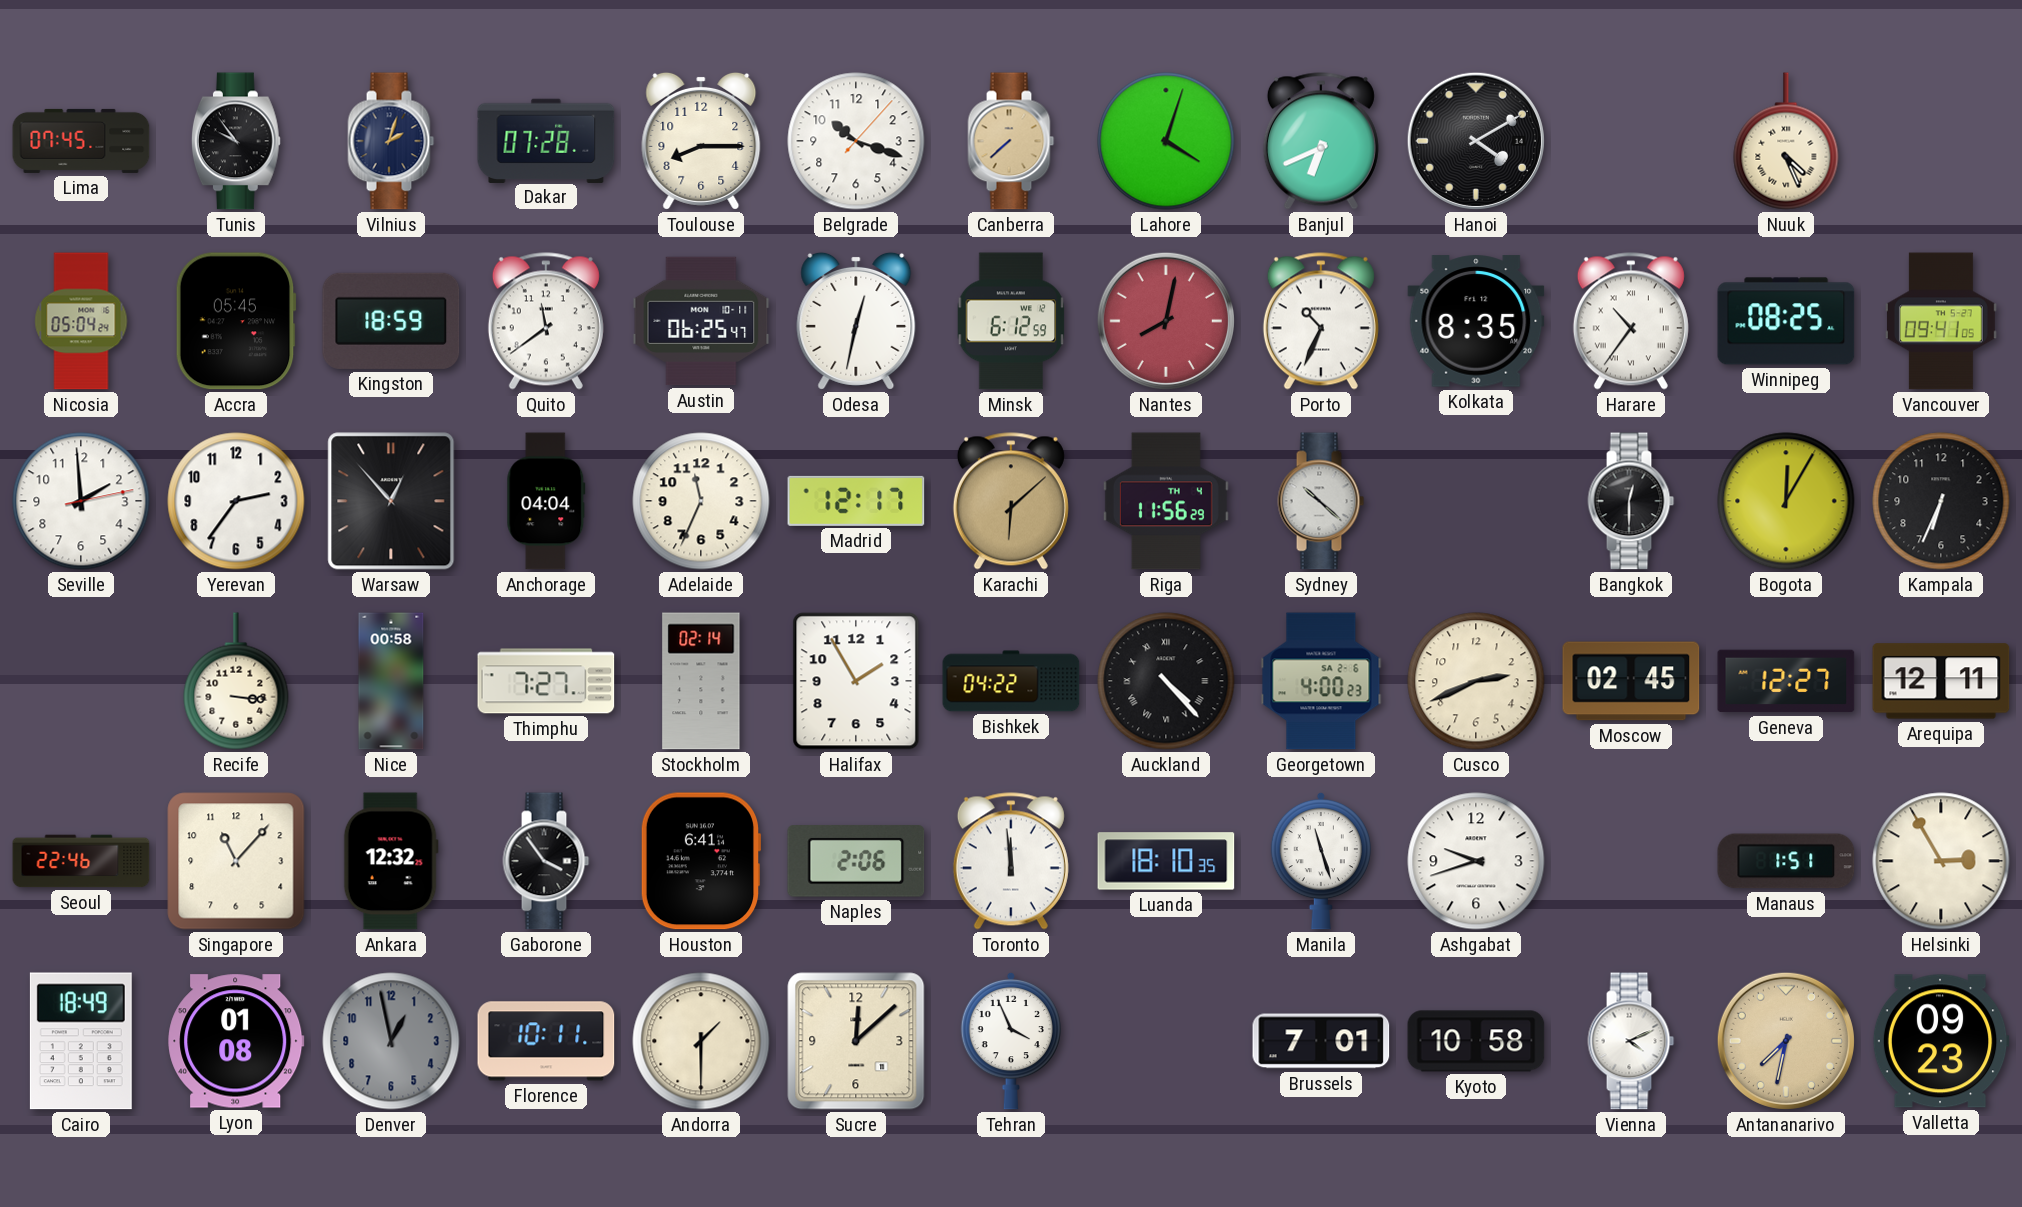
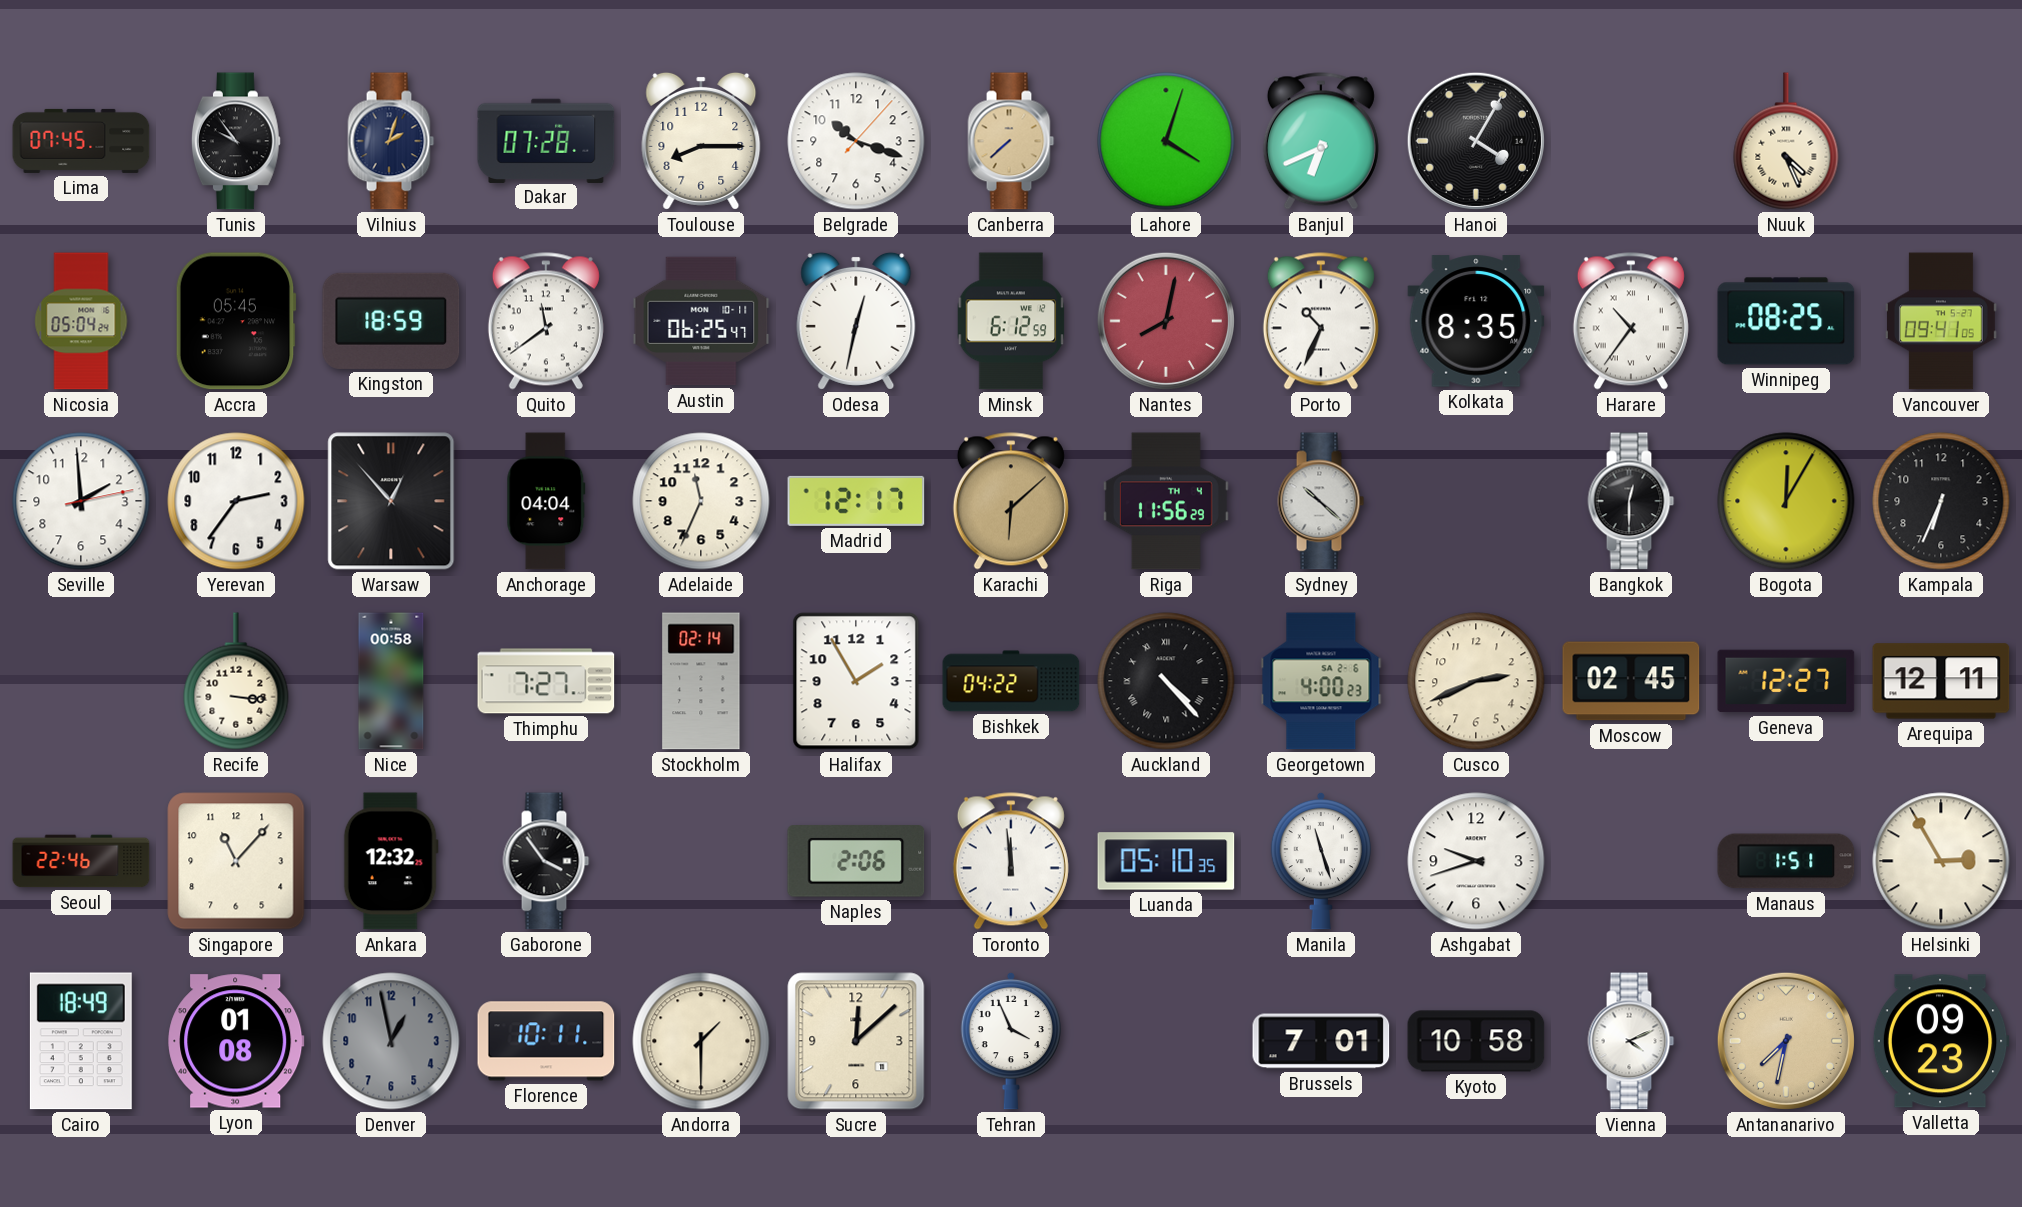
Hanoi: 4:10 -> 4:05
Houston: 6:41 -> none
Luanda: 18:10 -> 05:10
